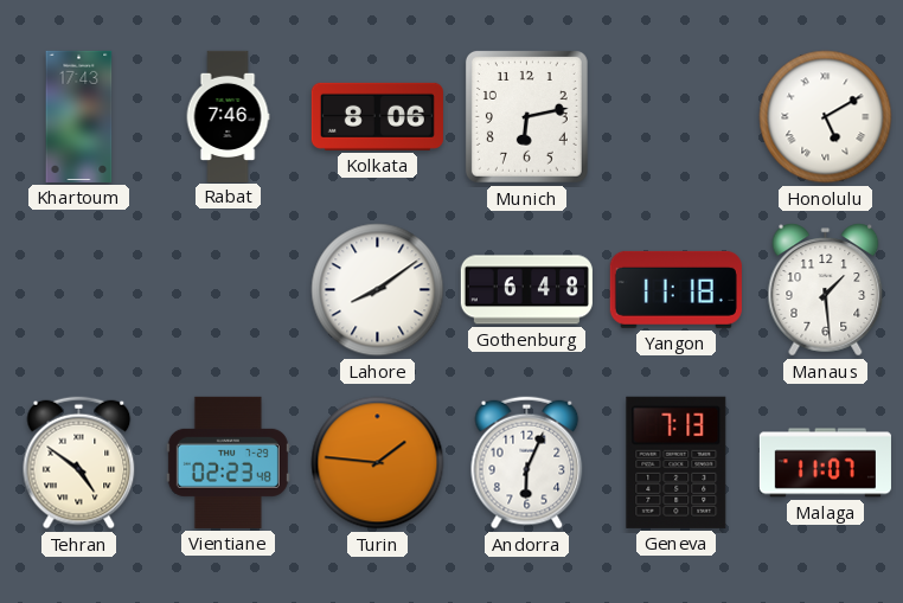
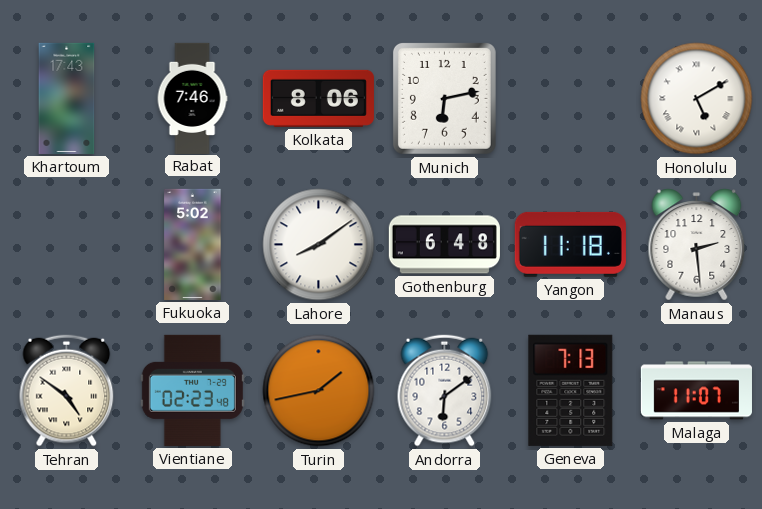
Fukuoka: none -> 5:02
Manaus: 1:29 -> 2:29
Turin: 1:46 -> 1:43
Andorra: 6:04 -> 6:09
